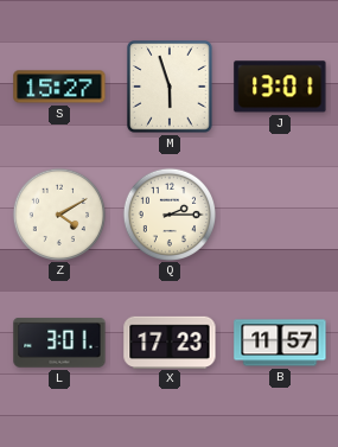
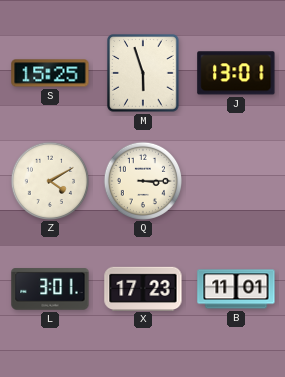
S: 15:27 -> 15:25
Q: 2:15 -> 3:15
B: 11:57 -> 11:01
